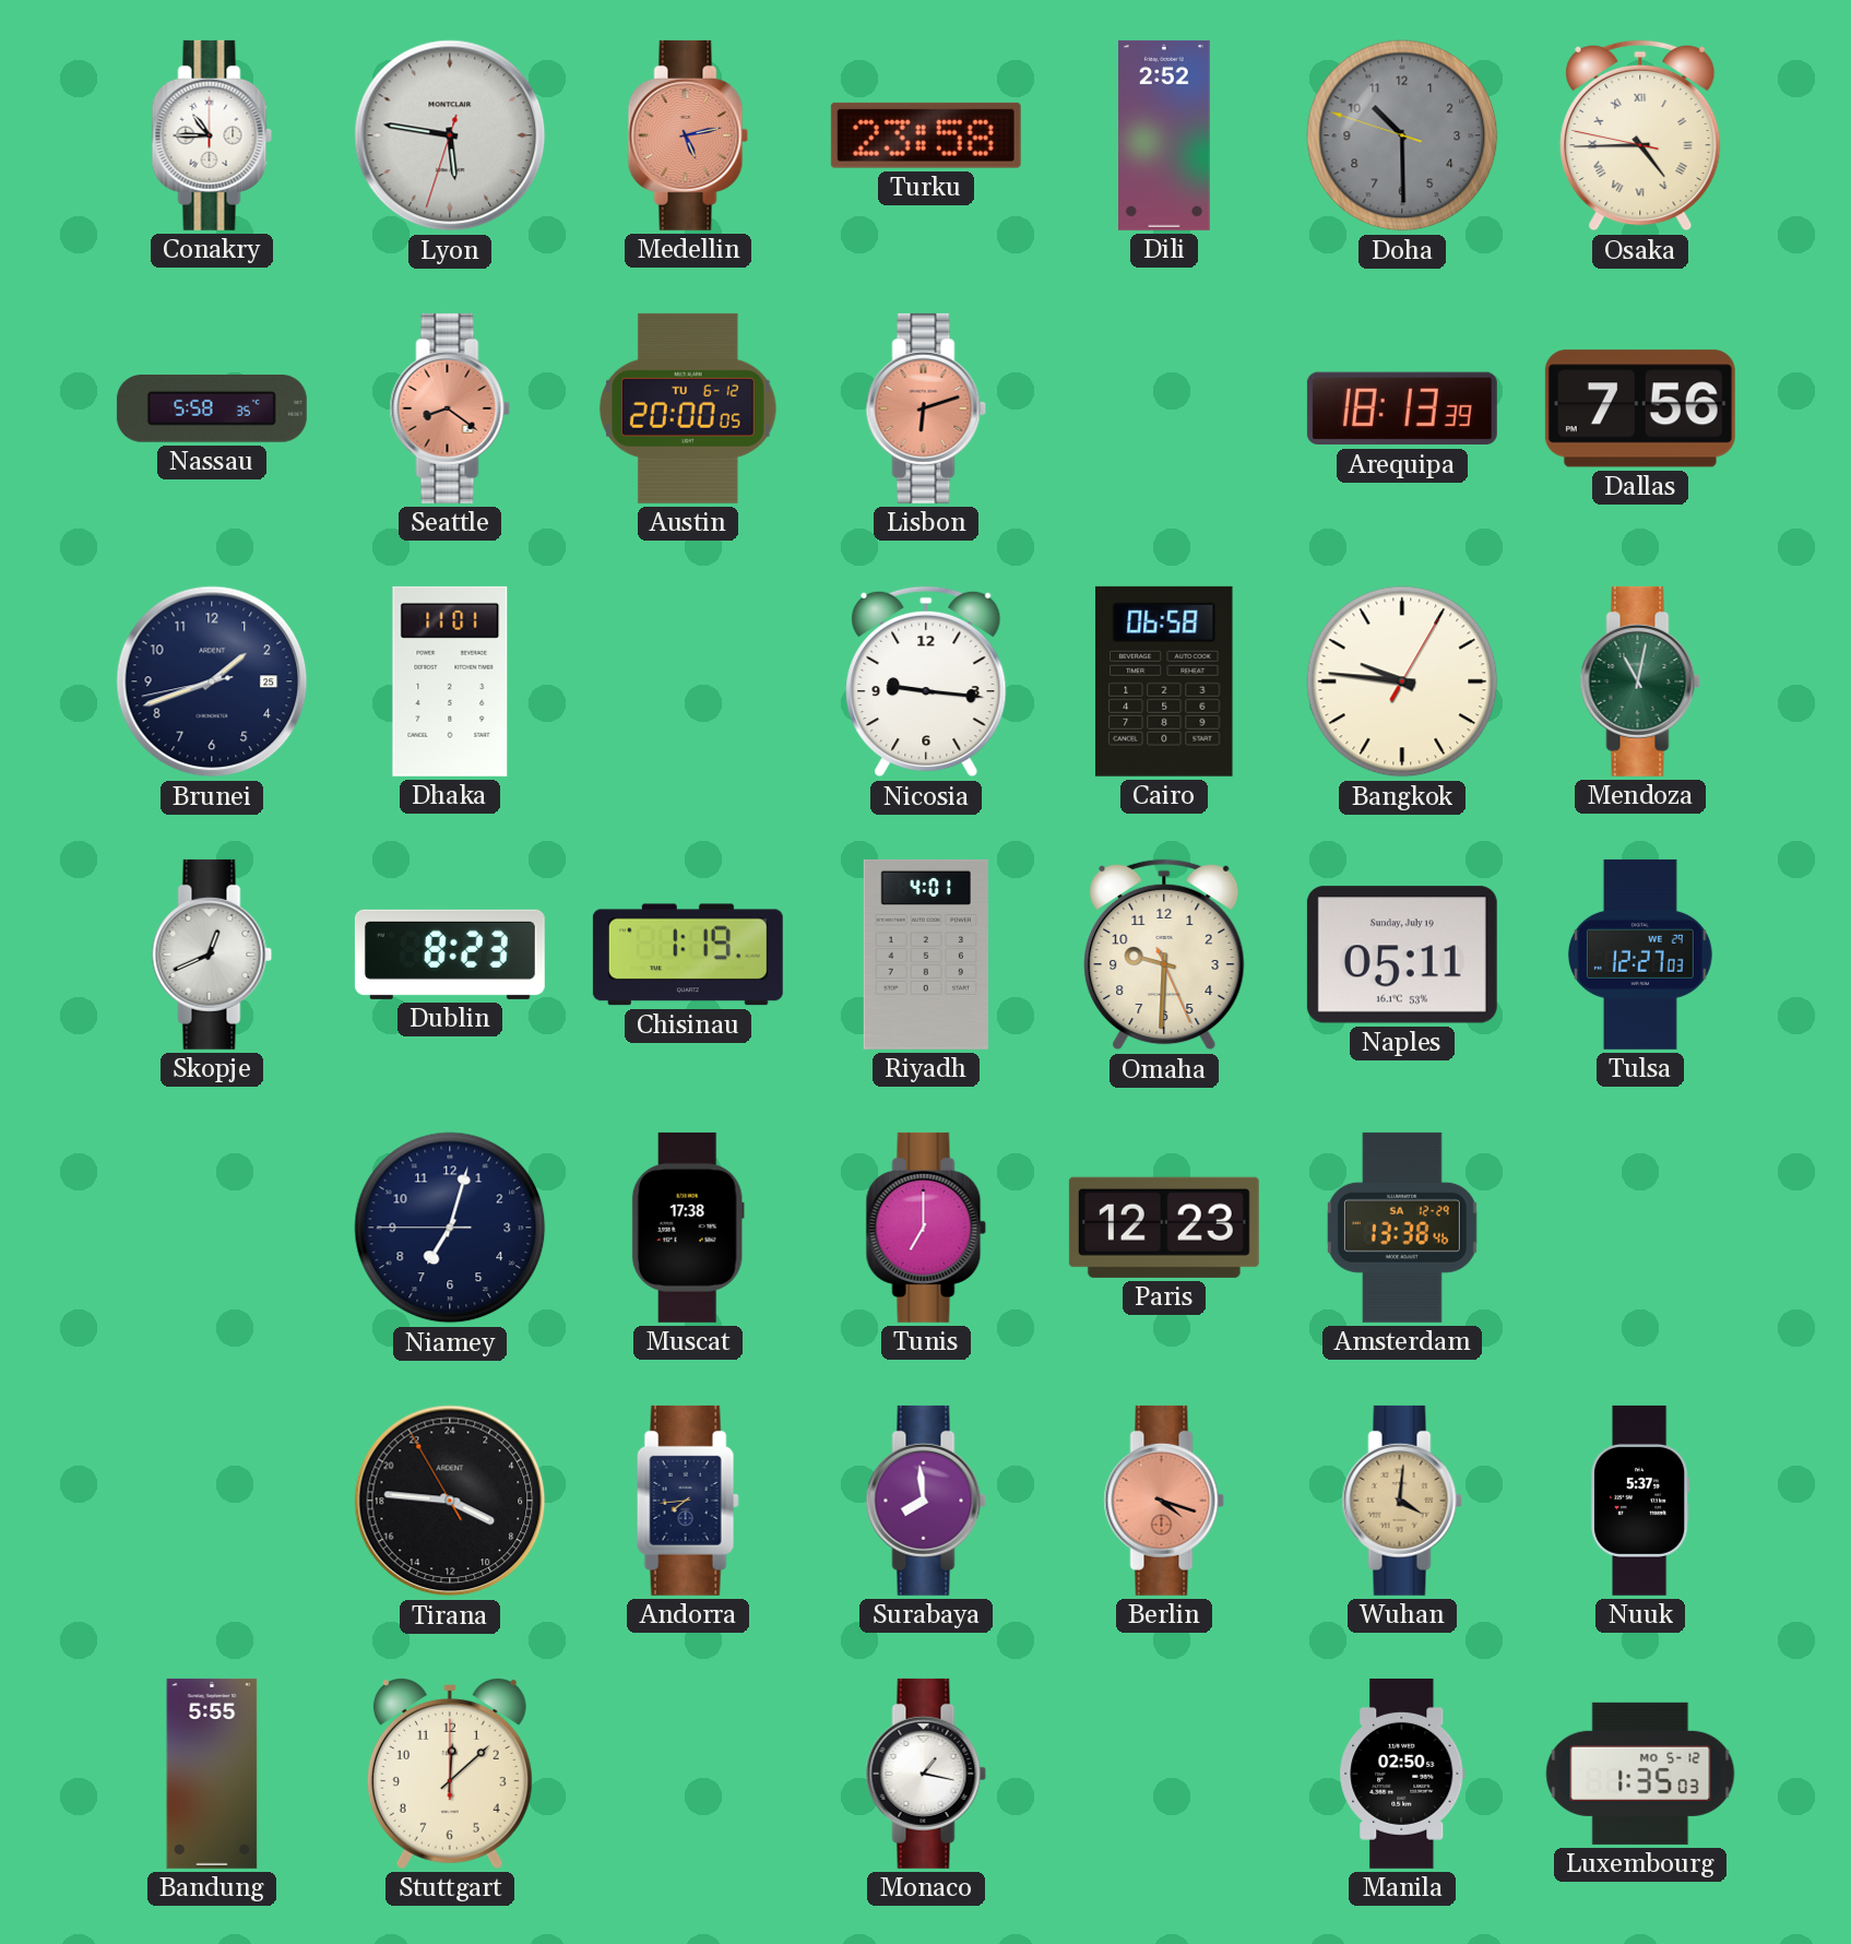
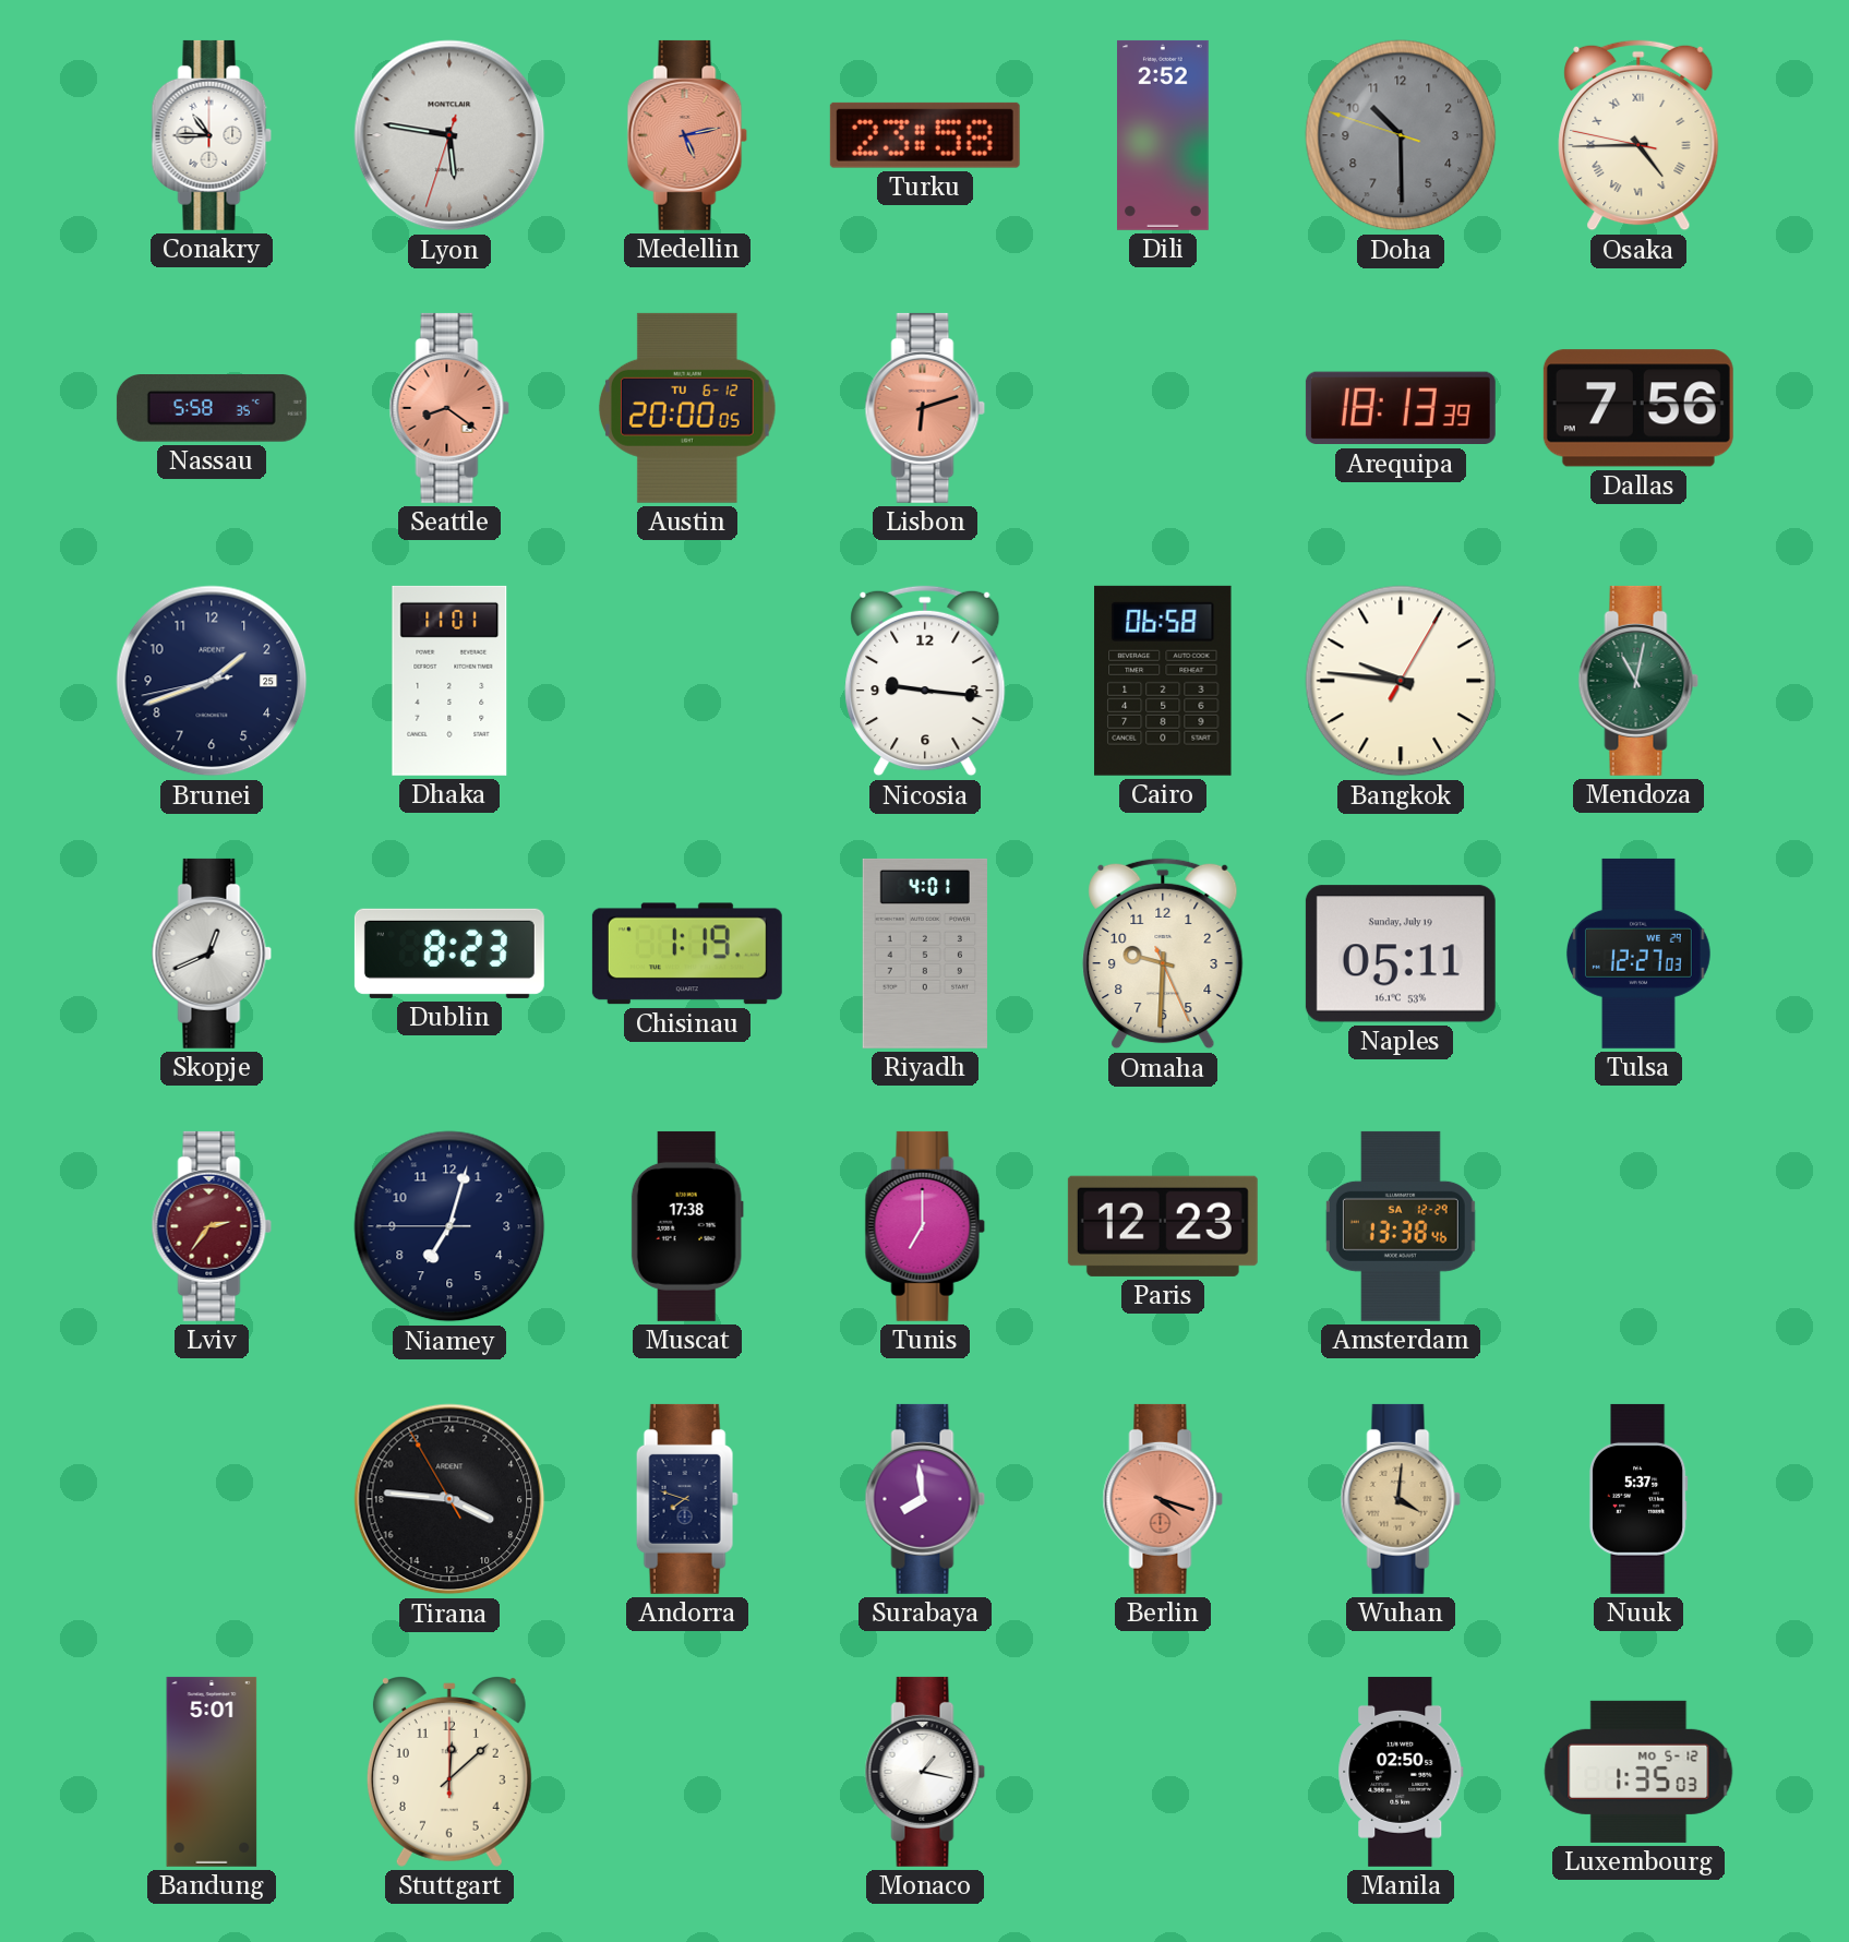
Lviv: none -> 2:36
Andorra: 7:44 -> 7:48
Bandung: 5:55 -> 5:01
